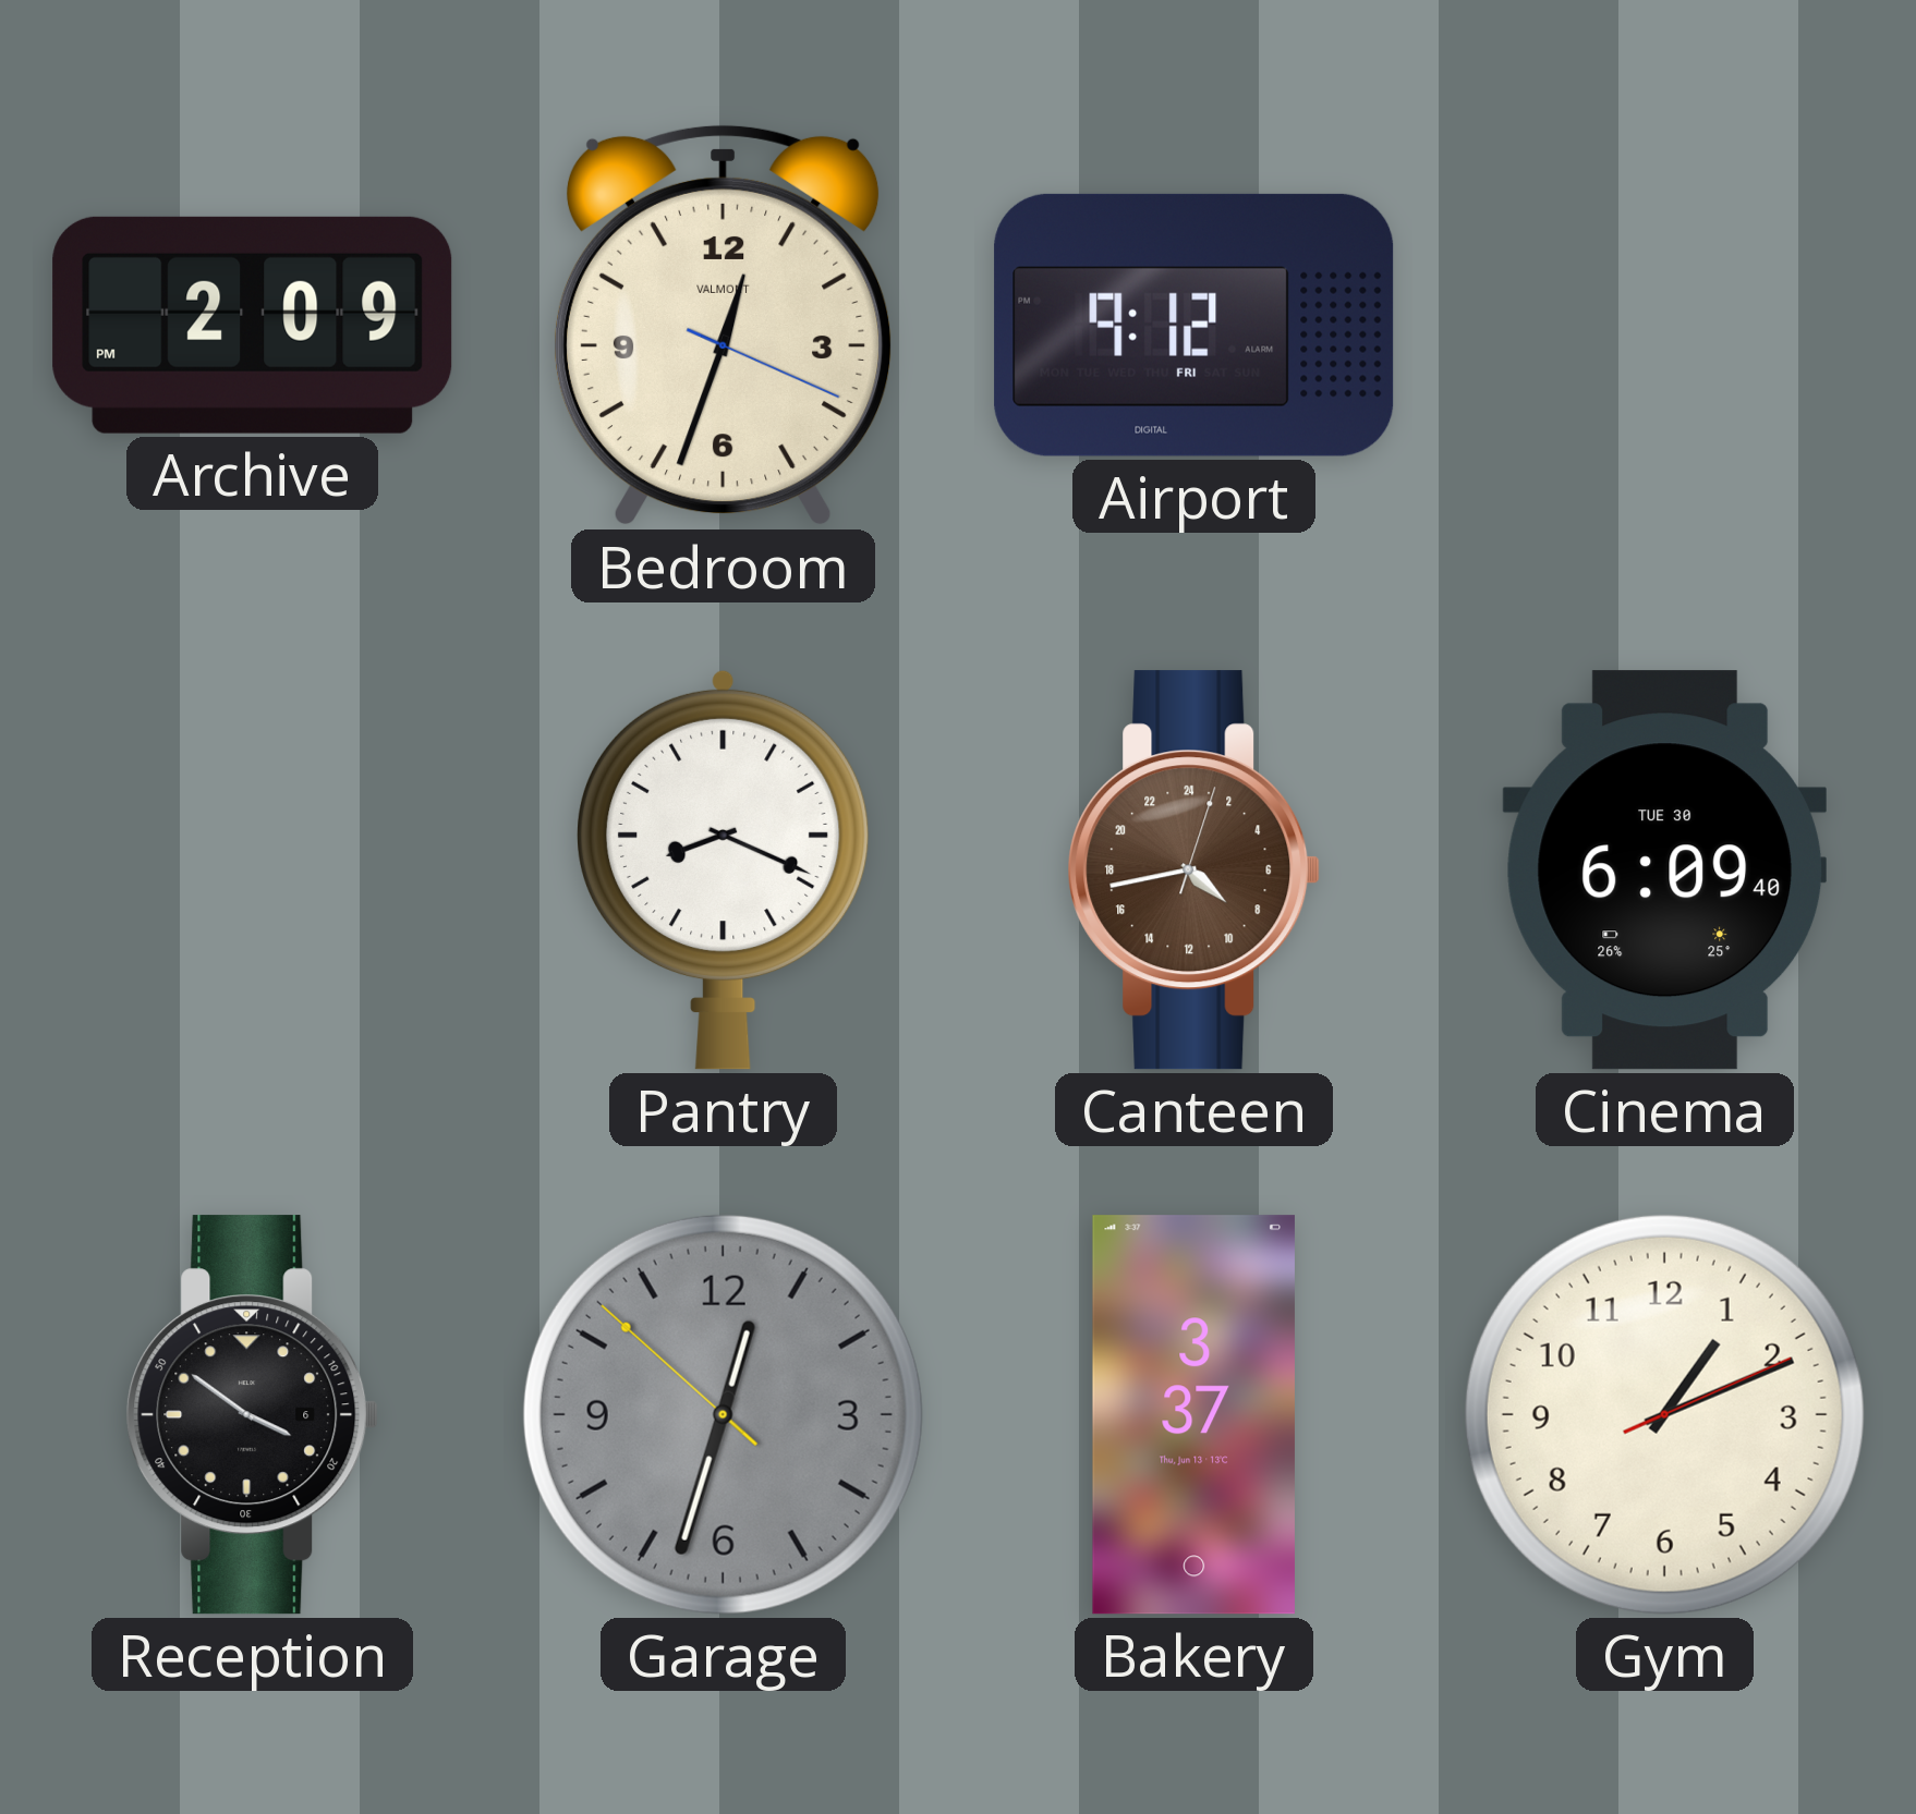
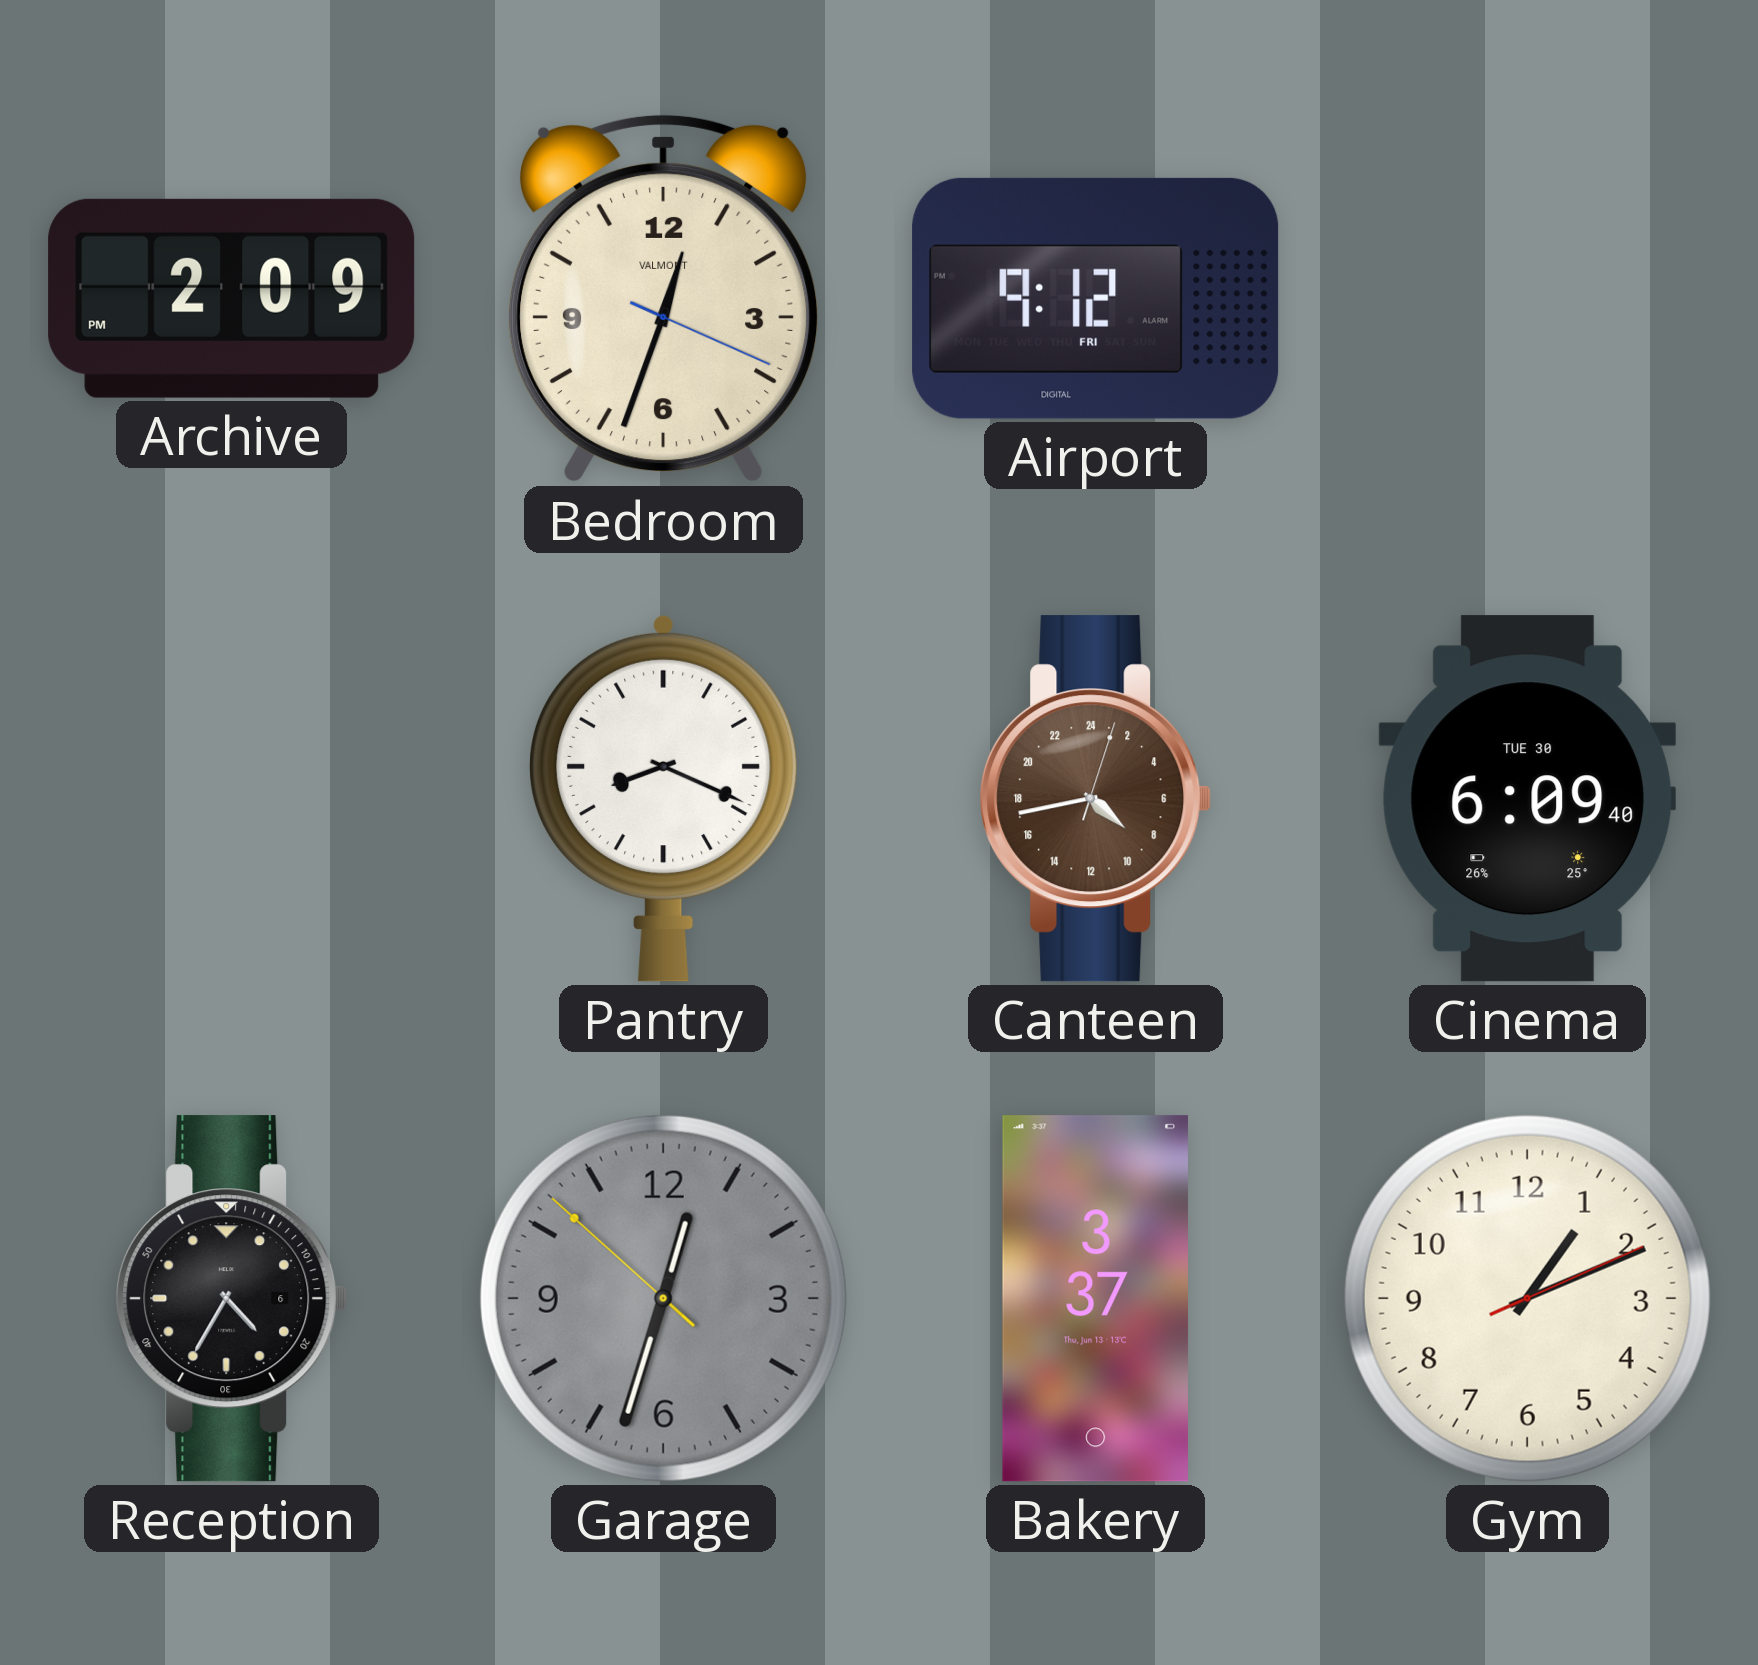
Reception: 3:51 -> 4:35
